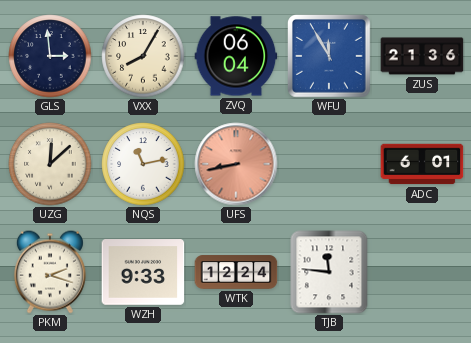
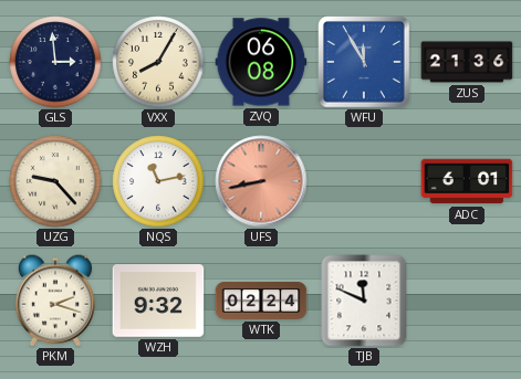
ZVQ: 06:04 -> 06:08
UZG: 12:08 -> 9:23
WZH: 9:33 -> 9:32
WTK: 12:24 -> 02:24
TJB: 11:46 -> 11:49
